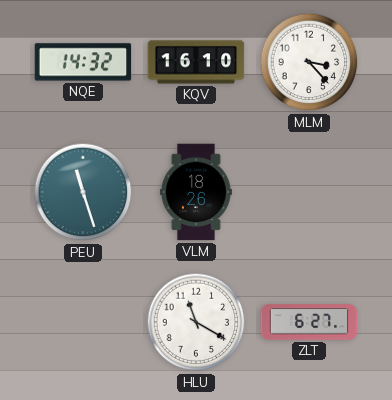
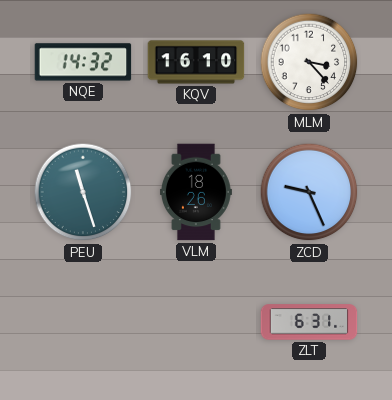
ZCD: none -> 9:26
HLU: 11:20 -> none
ZLT: 6:27 -> 6:31
